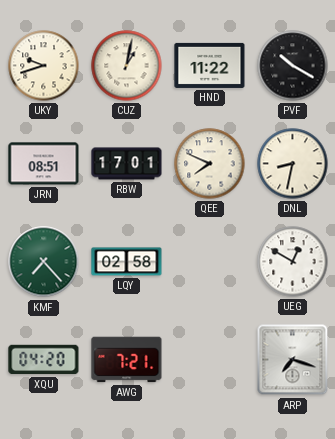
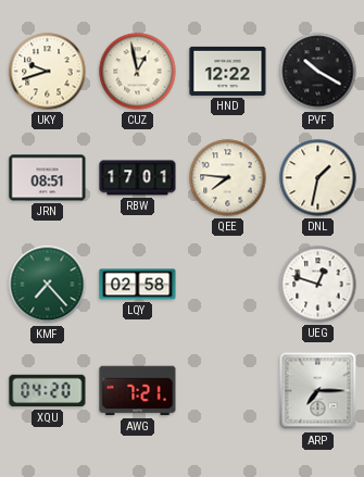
CUZ: 1:02 -> 12:58
HND: 11:22 -> 12:22
QEE: 7:49 -> 7:46
DNL: 8:32 -> 1:32
UEG: 12:50 -> 12:48
ARP: 7:18 -> 7:15
